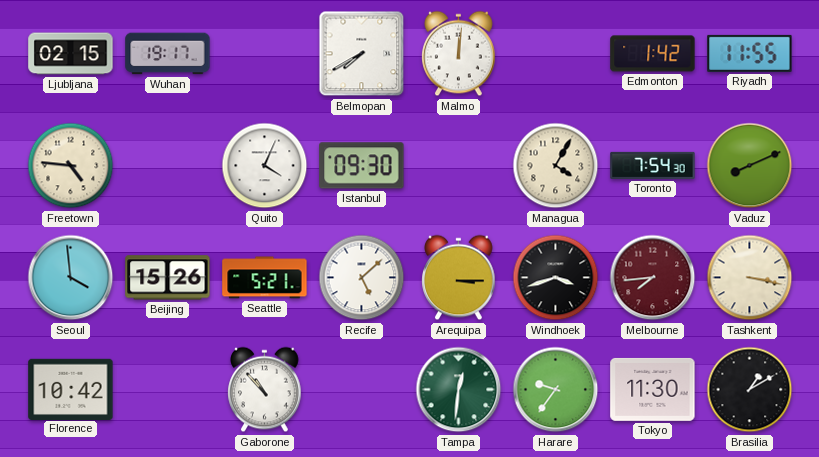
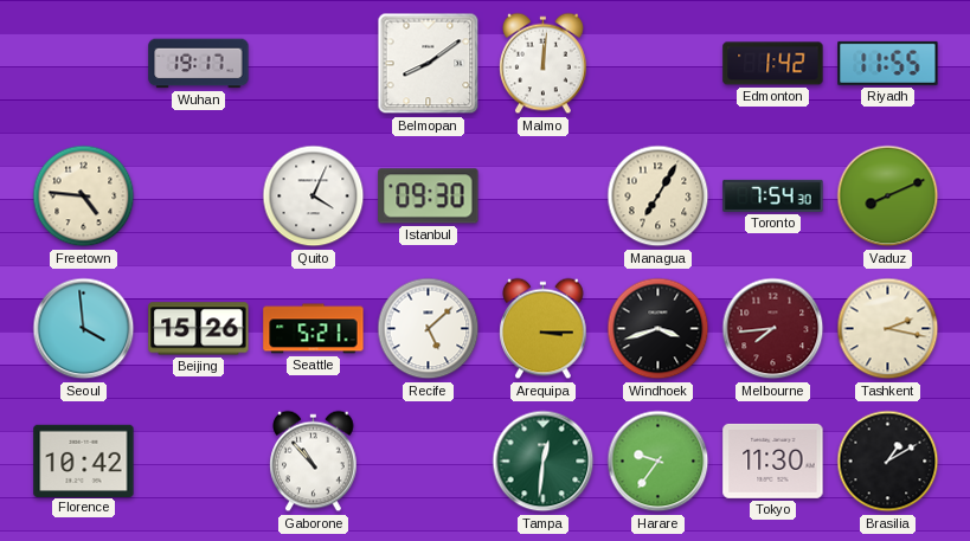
Ljubljana: 02:15 -> none
Belmopan: 7:40 -> 8:09
Managua: 4:05 -> 7:05
Tashkent: 3:17 -> 2:17
